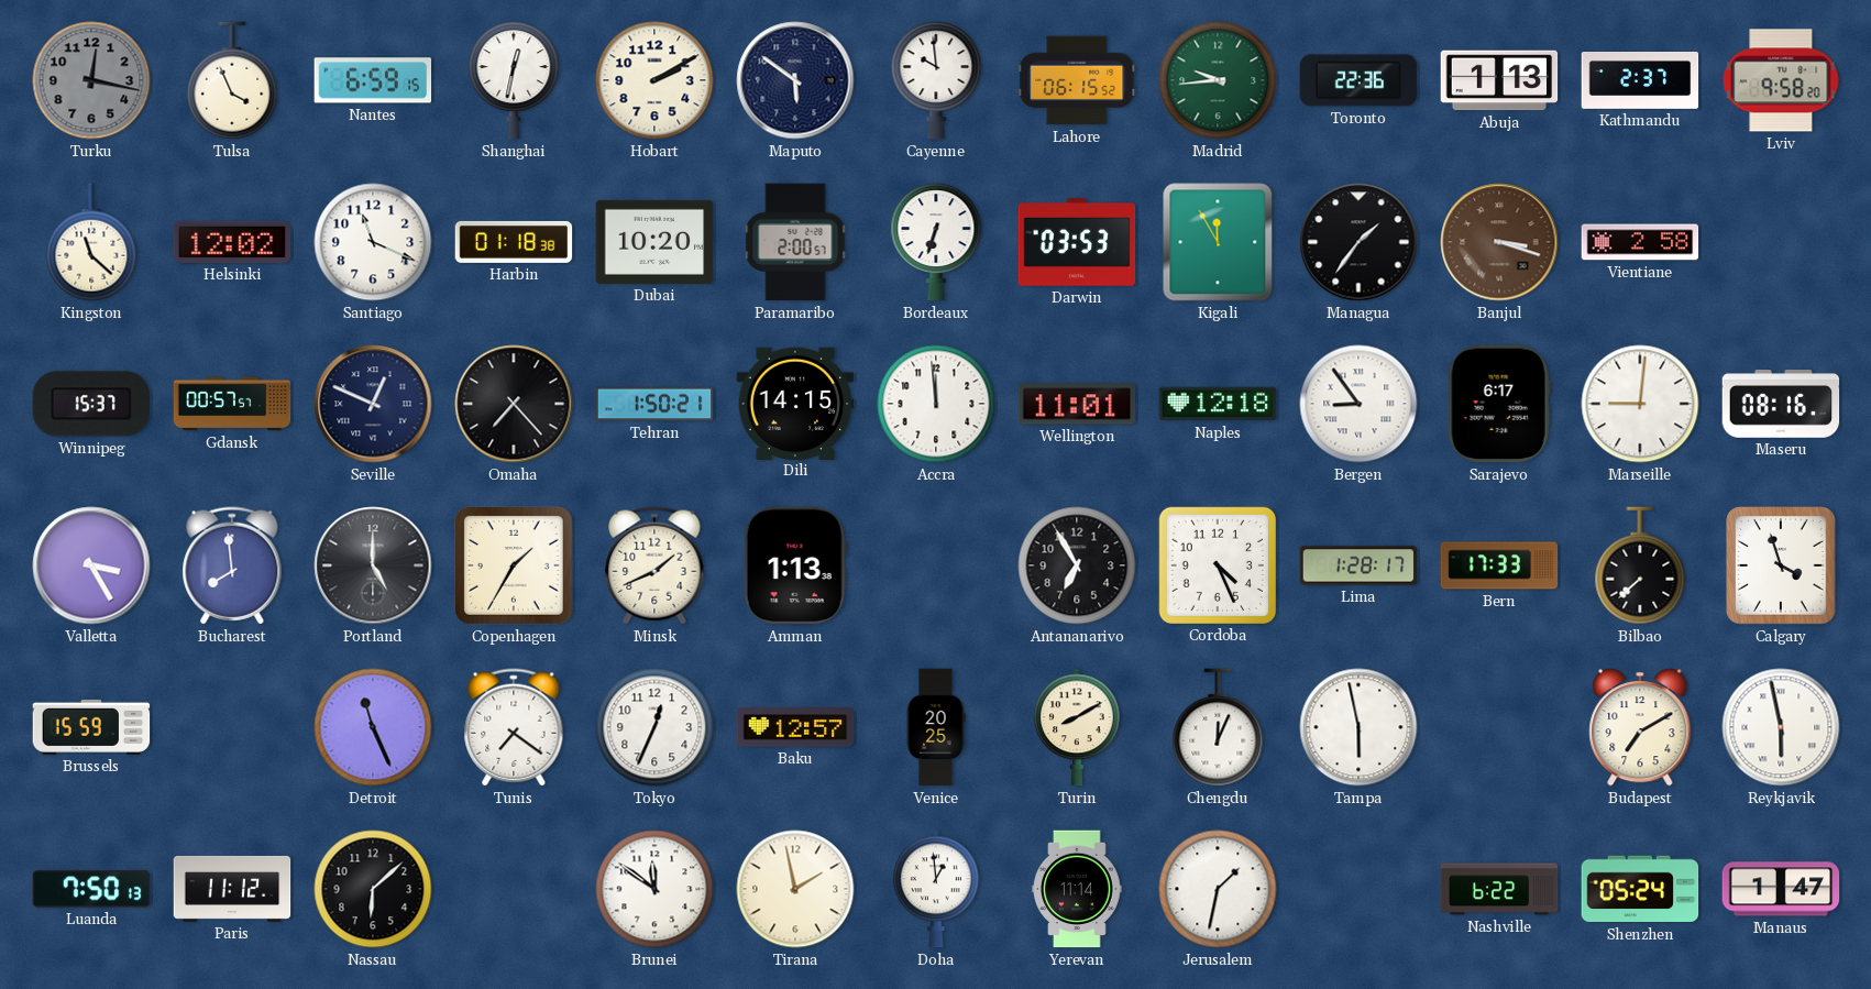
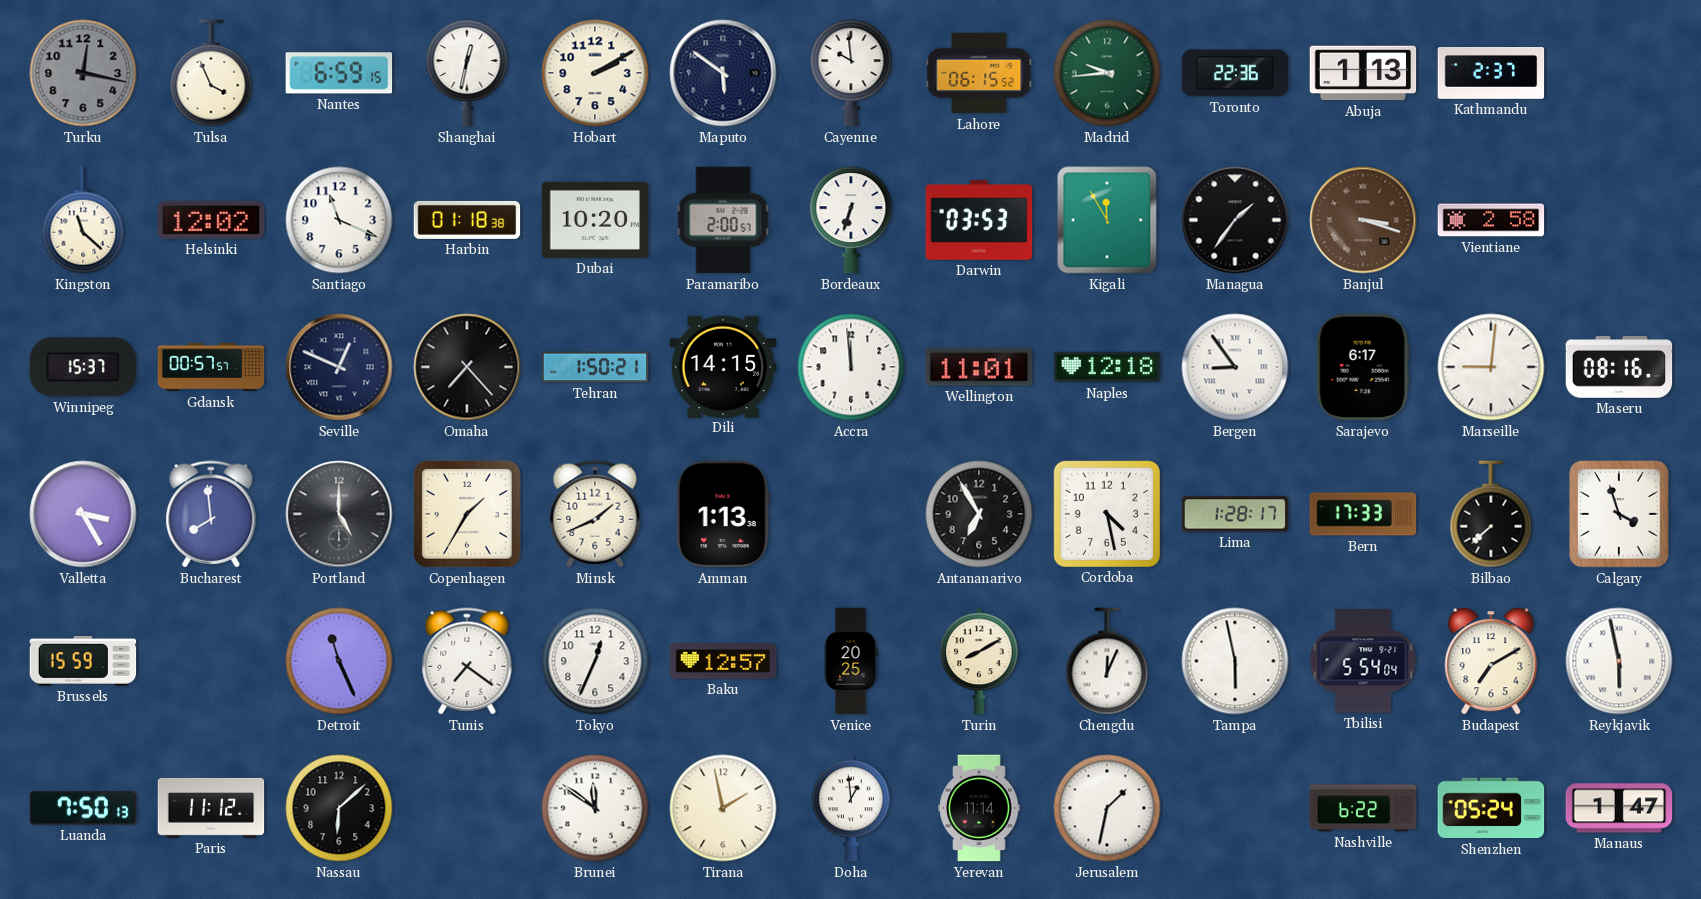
Lviv: 9:58 -> none
Cordoba: 4:26 -> 4:28
Tbilisi: none -> 5:54
